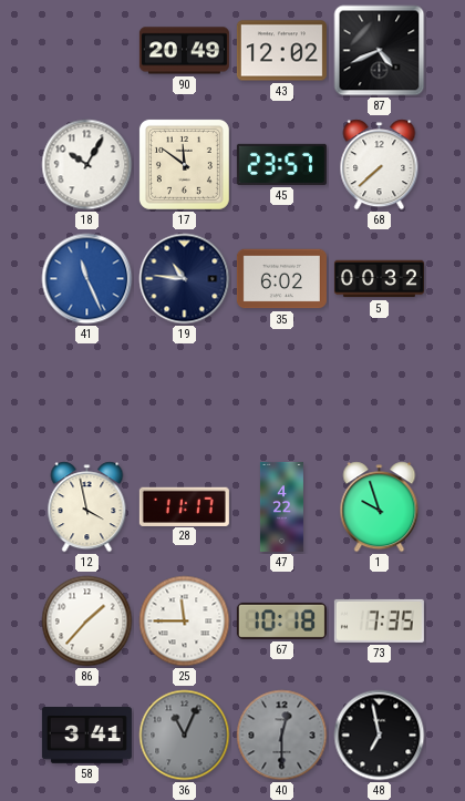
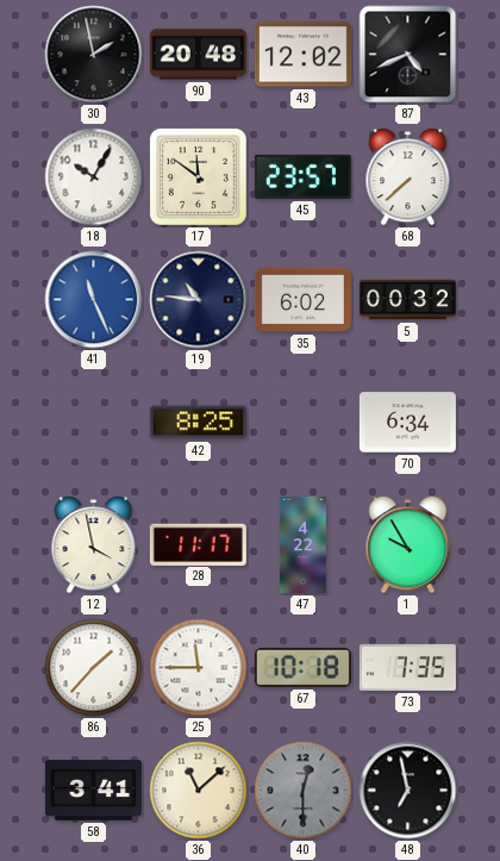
30: none -> 1:58
90: 20:49 -> 20:48
42: none -> 8:25
70: none -> 6:34
1: 9:57 -> 9:55
36: 11:04 -> 11:08
36 dial: grey -> cream
